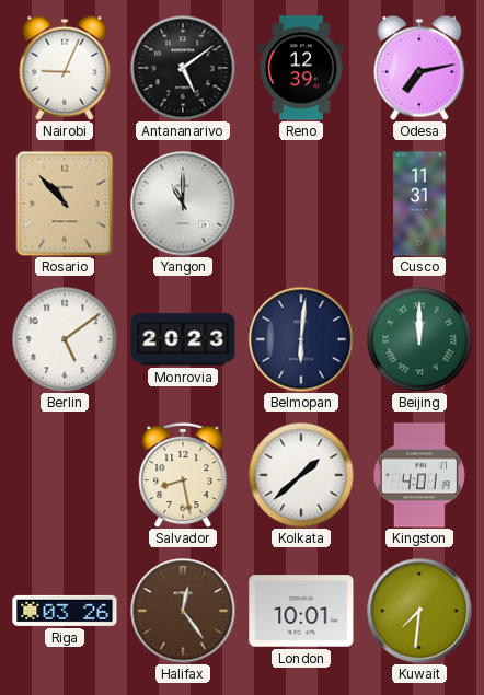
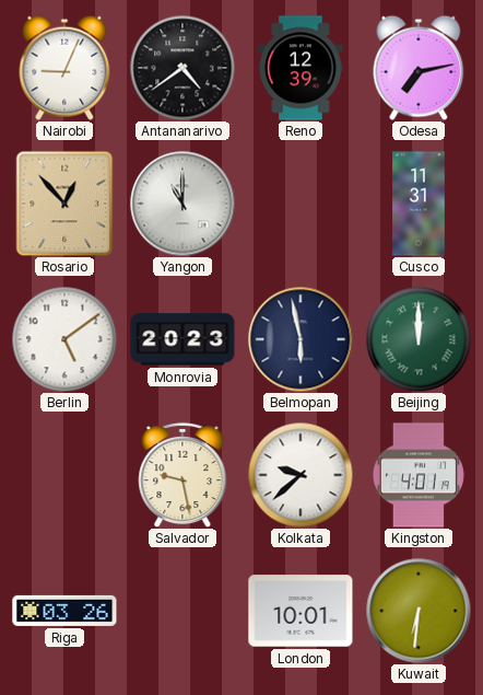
Antananarivo: 5:09 -> 4:39
Rosario: 10:53 -> 12:53
Belmopan: 6:01 -> 5:58
Salvador: 8:28 -> 9:28
Kolkata: 1:38 -> 9:38
Halifax: 12:24 -> none
Kuwait: 7:31 -> 6:31
